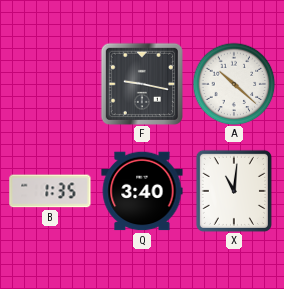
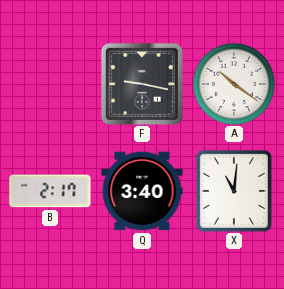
A: 10:22 -> 10:21
B: 1:35 -> 2:17
